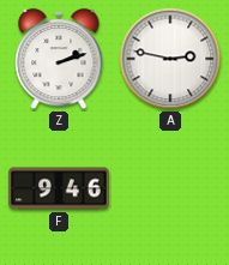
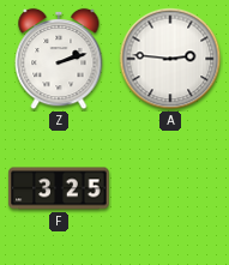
A: 2:47 -> 2:46
F: 9:46 -> 3:25
